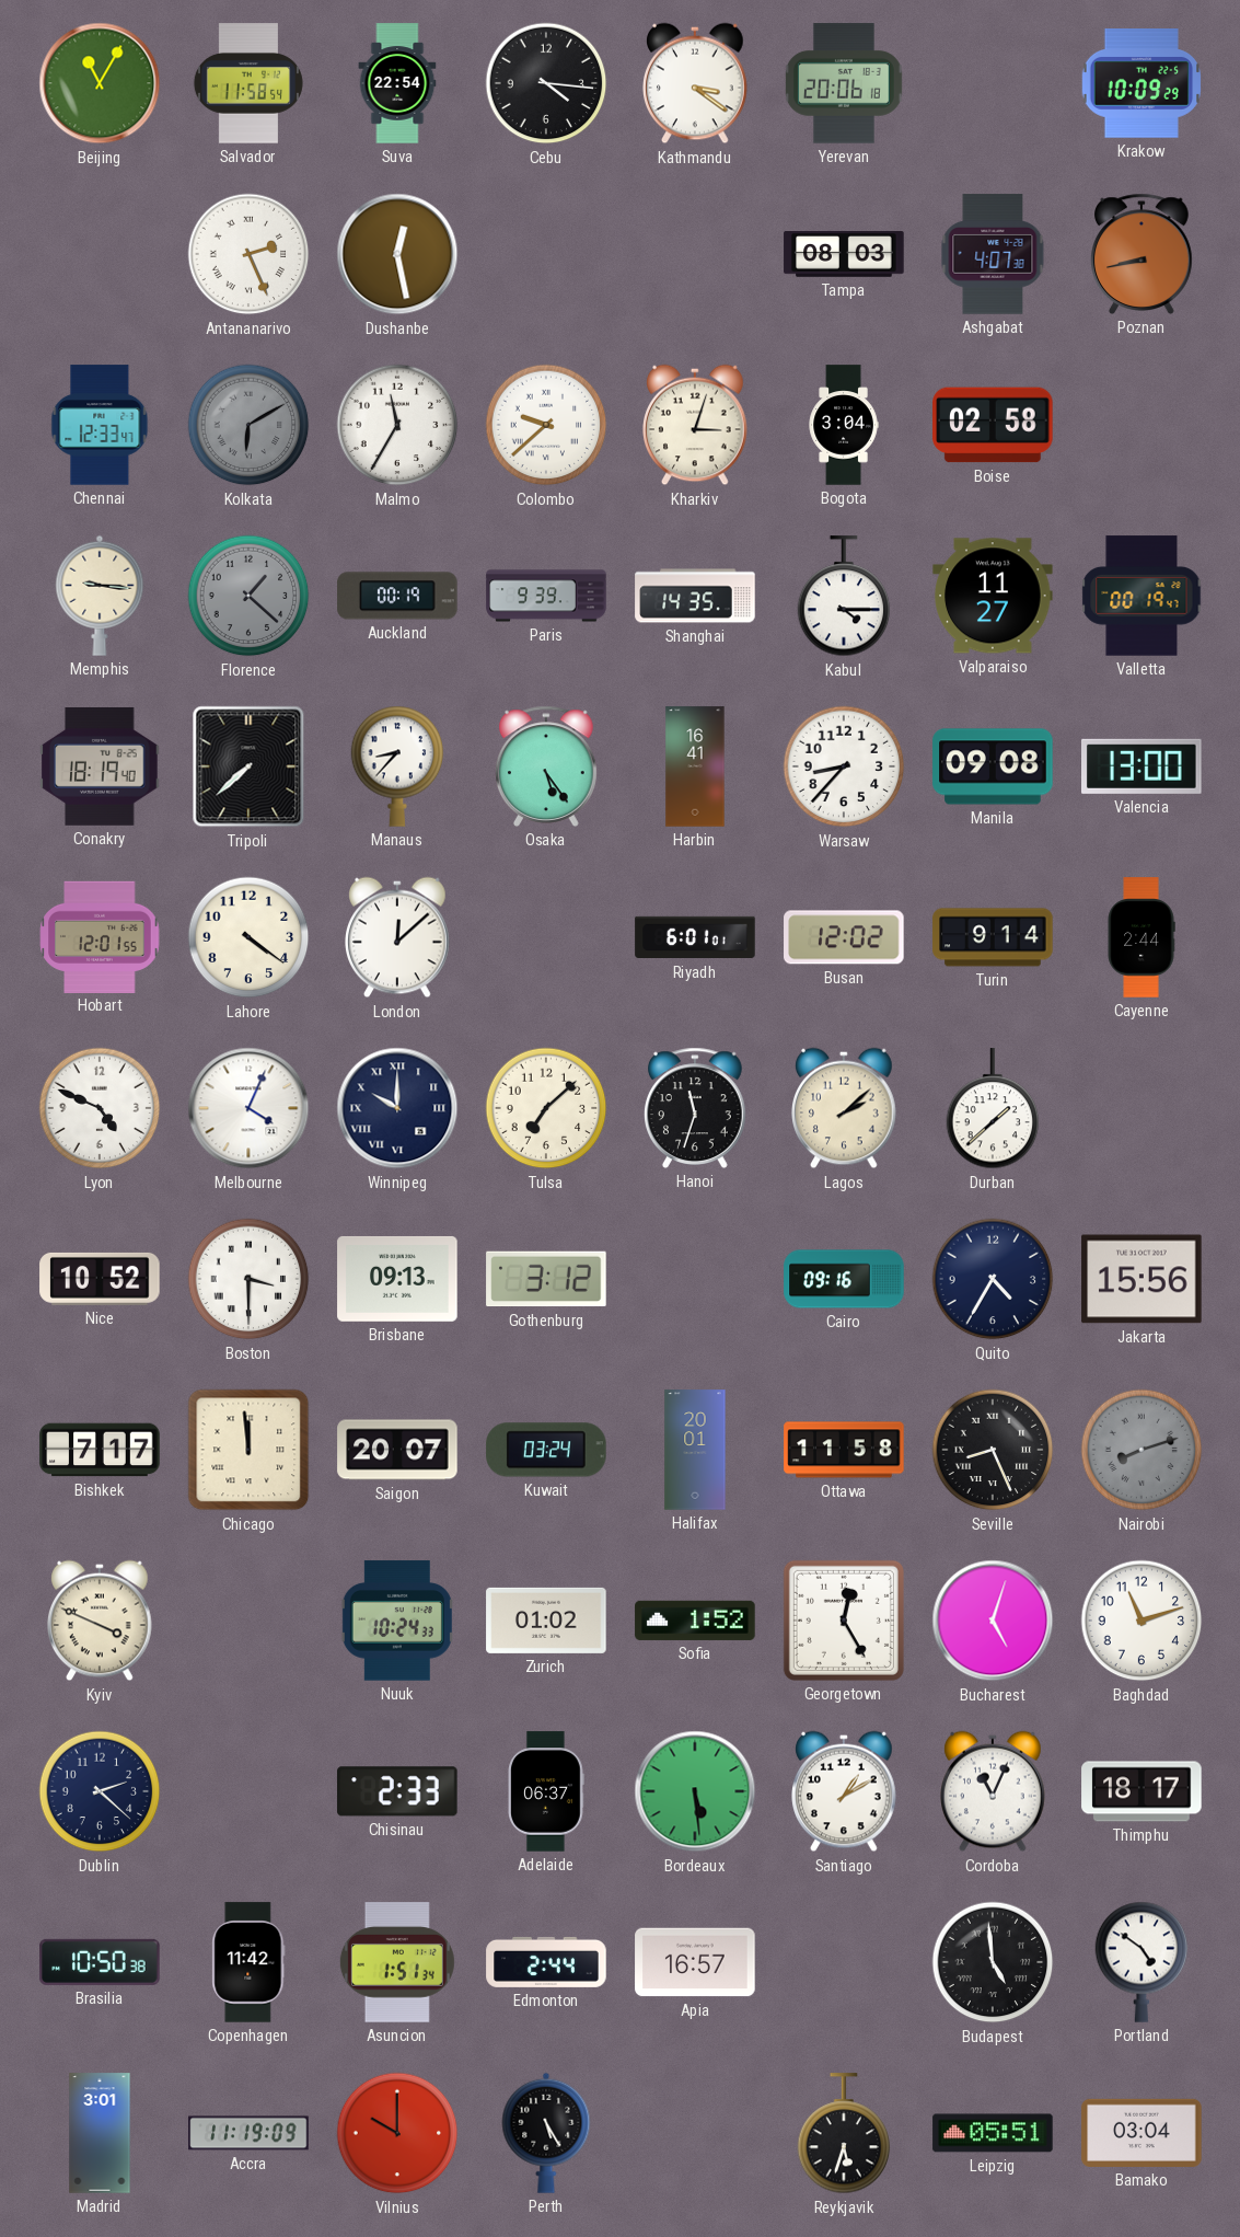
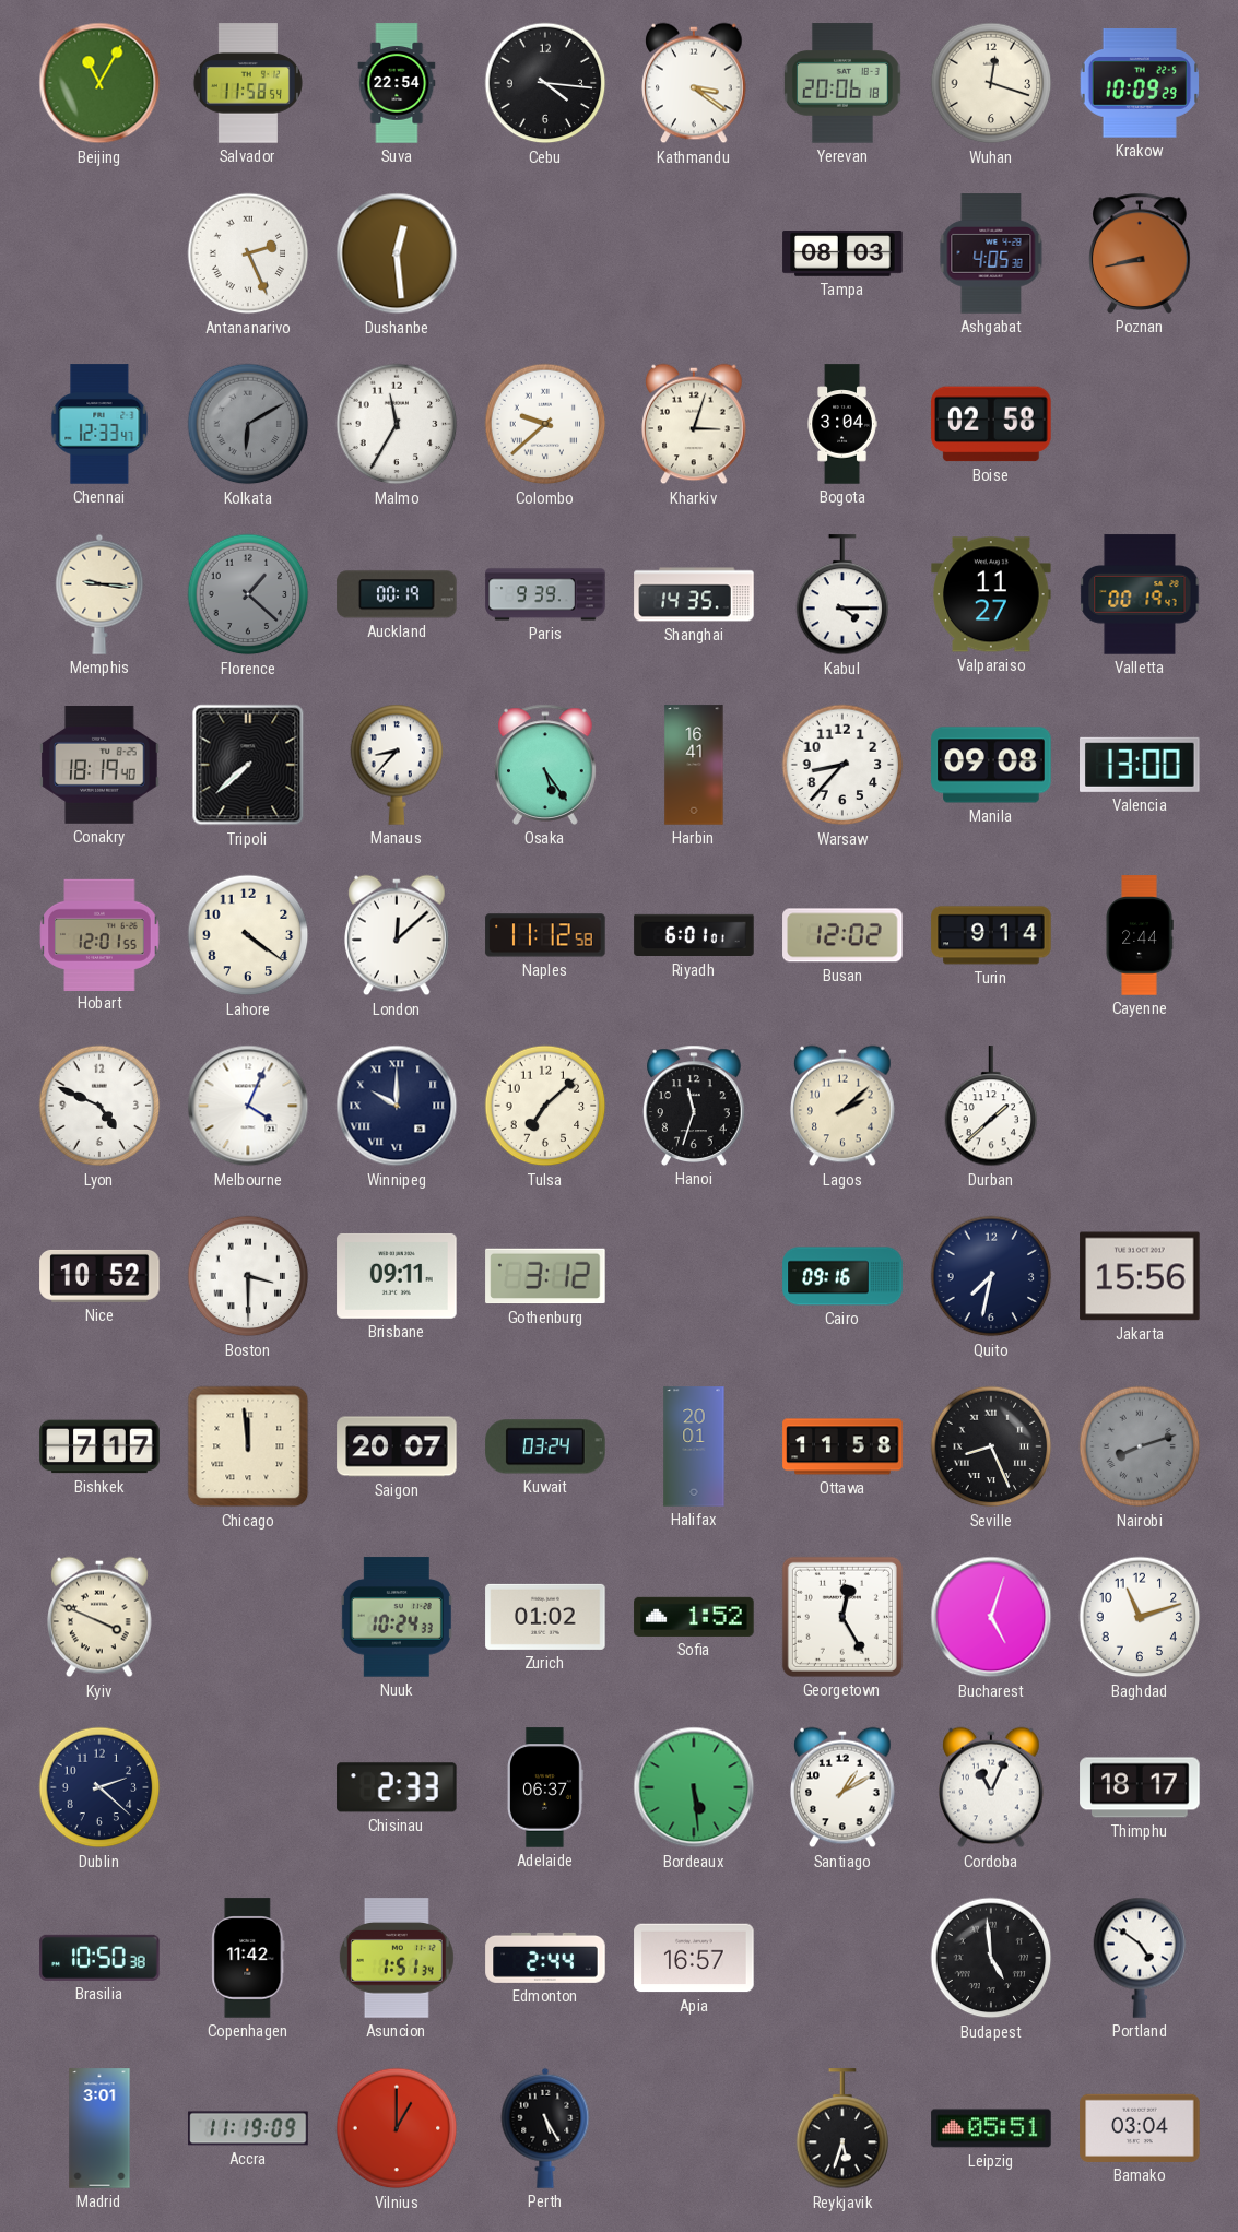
Wuhan: none -> 12:18
Dushanbe: 12:28 -> 12:29
Ashgabat: 4:07 -> 4:05
Naples: none -> 11:12
Brisbane: 09:13 -> 09:11
Quito: 4:35 -> 7:32
Vilnius: 10:00 -> 1:00
